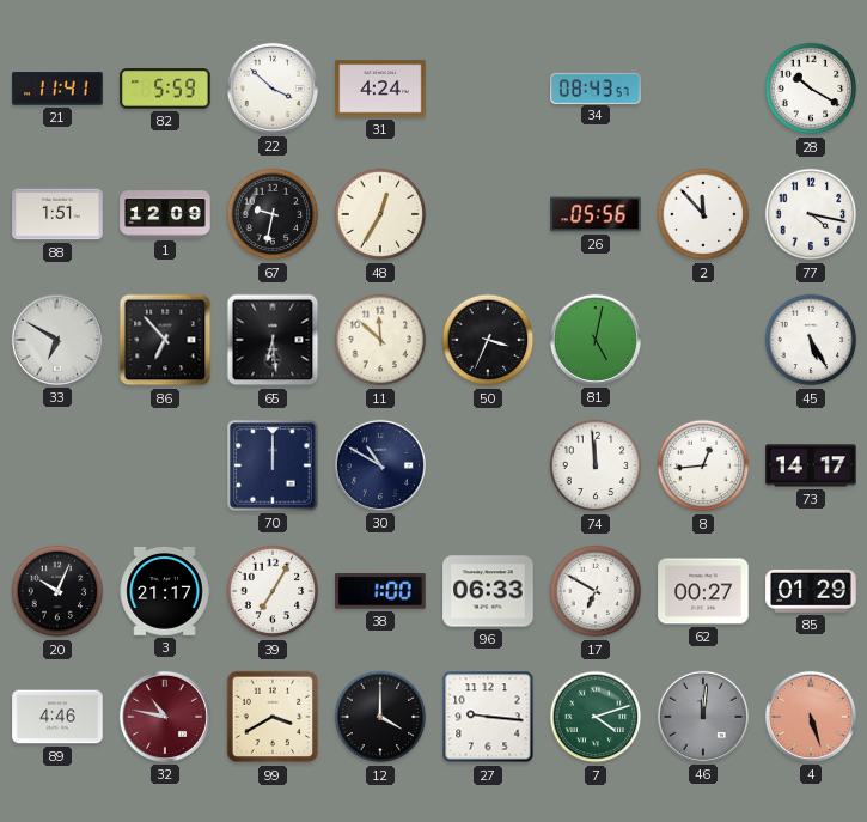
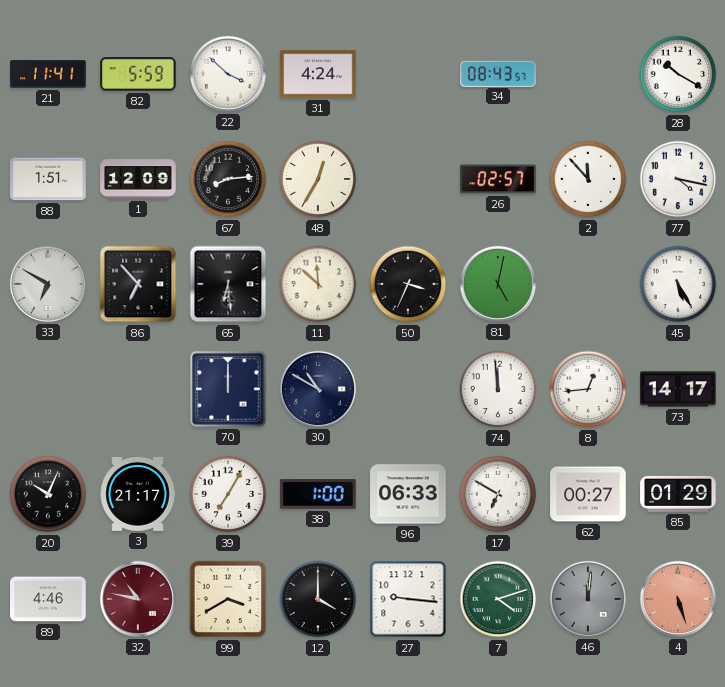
67: 9:32 -> 8:14
26: 05:56 -> 02:57
